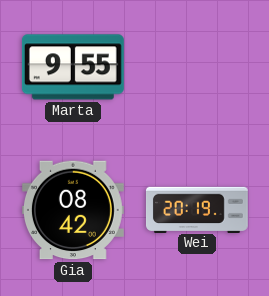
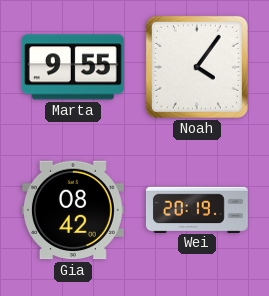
Noah: none -> 4:06
